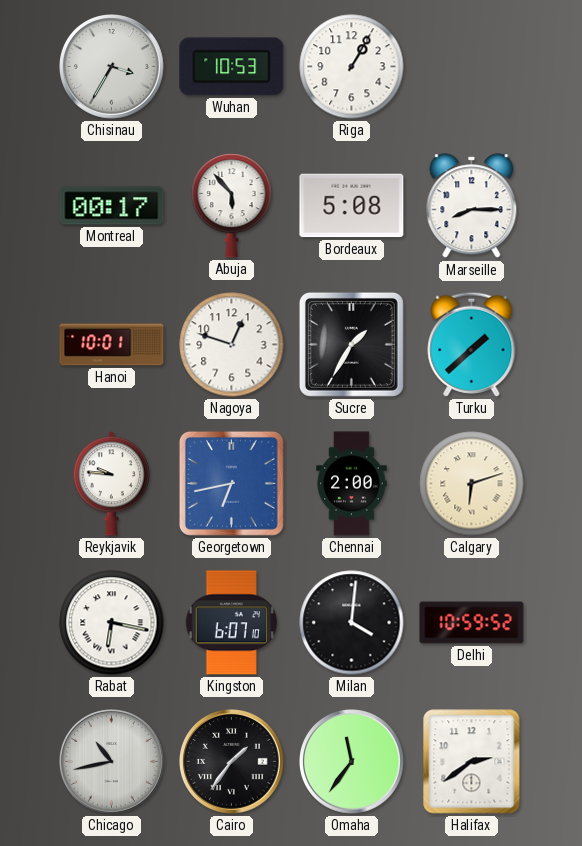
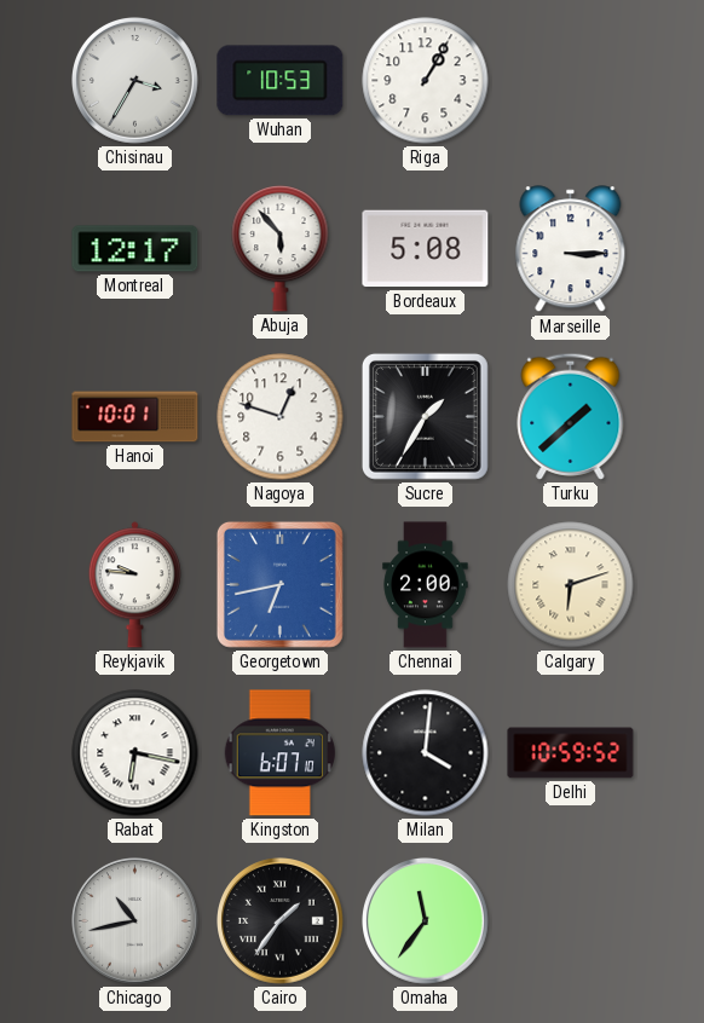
Montreal: 00:17 -> 12:17
Marseille: 8:15 -> 3:15
Halifax: 2:39 -> none
